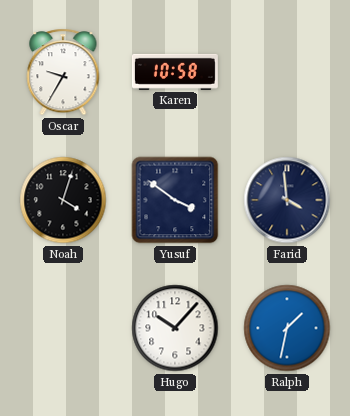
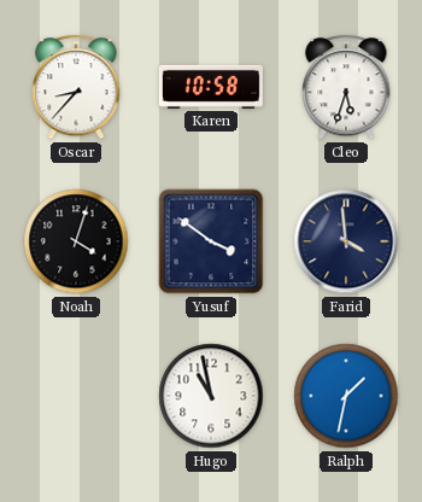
Oscar: 9:35 -> 8:37
Cleo: none -> 5:33
Hugo: 10:07 -> 10:58
